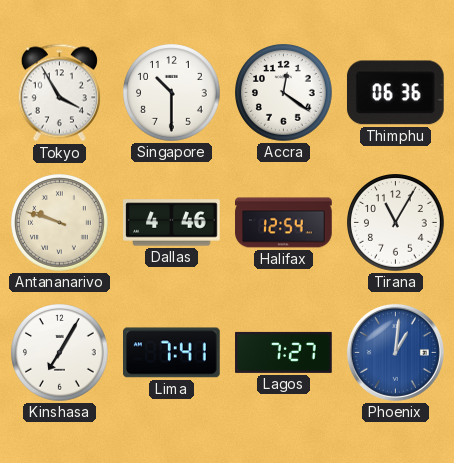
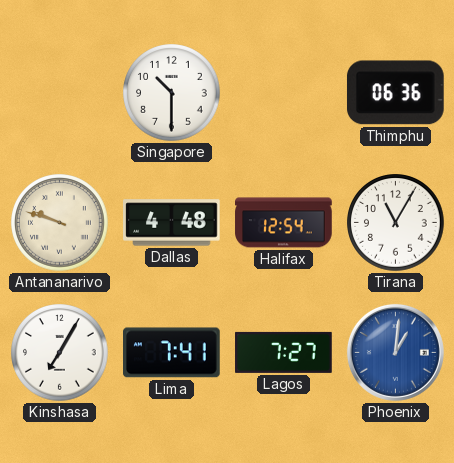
Tokyo: 3:55 -> none
Accra: 12:21 -> none
Dallas: 4:46 -> 4:48
